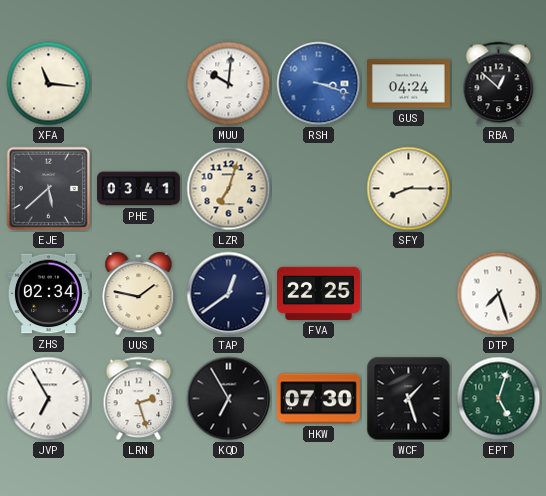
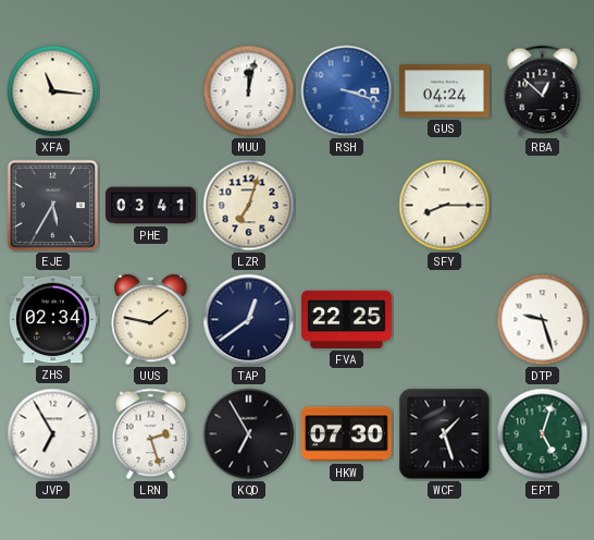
MUU: 10:01 -> 12:02
EJE: 5:38 -> 5:35
DTP: 7:27 -> 9:27
